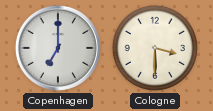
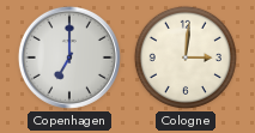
Cologne: 3:30 -> 3:01
